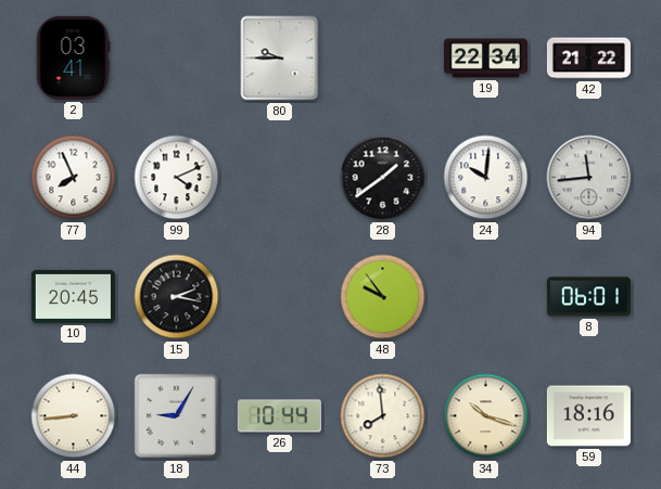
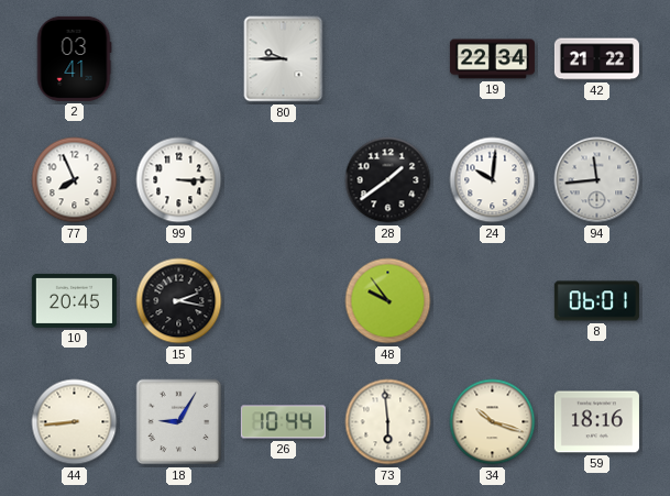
99: 4:11 -> 3:15
73: 7:59 -> 5:59
